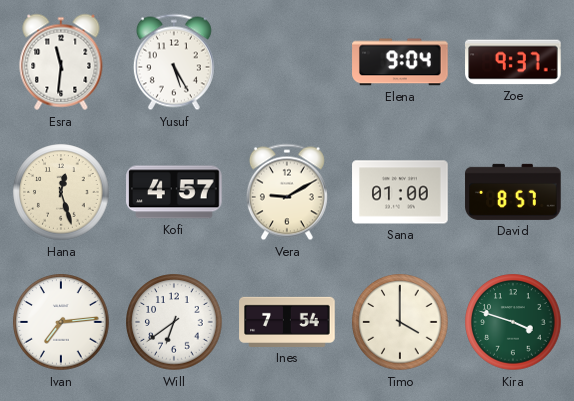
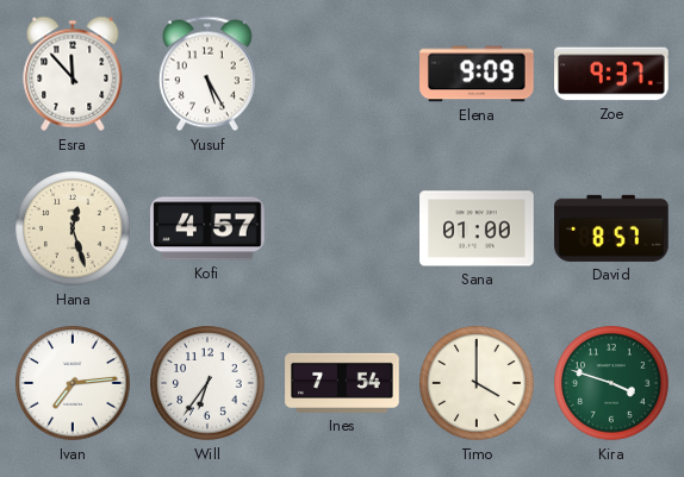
Esra: 11:31 -> 11:53
Elena: 9:04 -> 9:09
Vera: 9:10 -> none
Will: 6:39 -> 6:36
